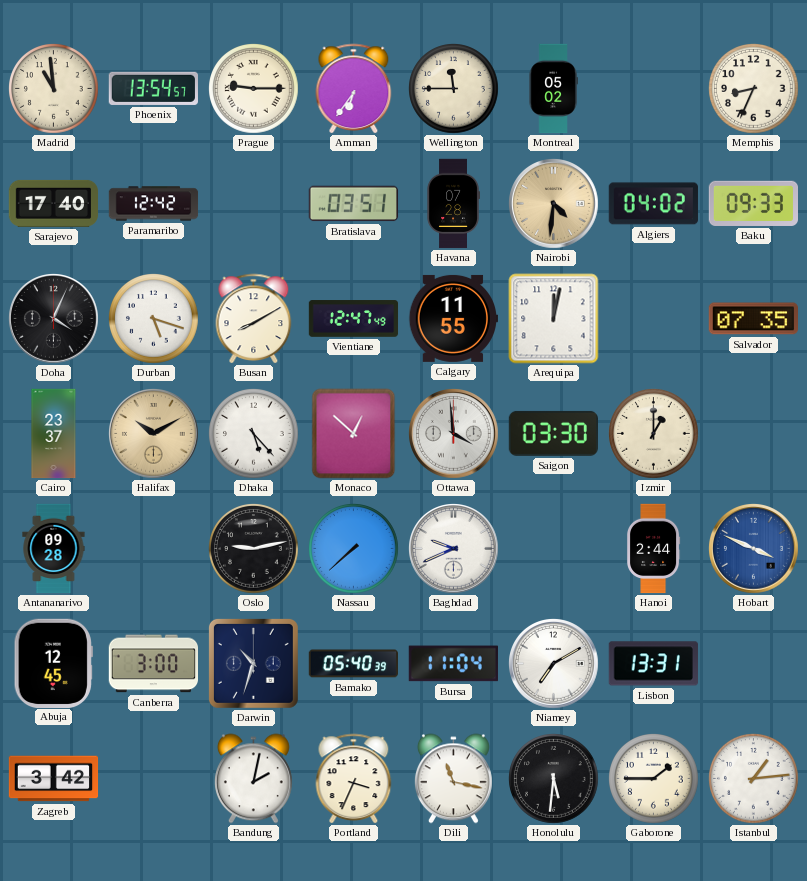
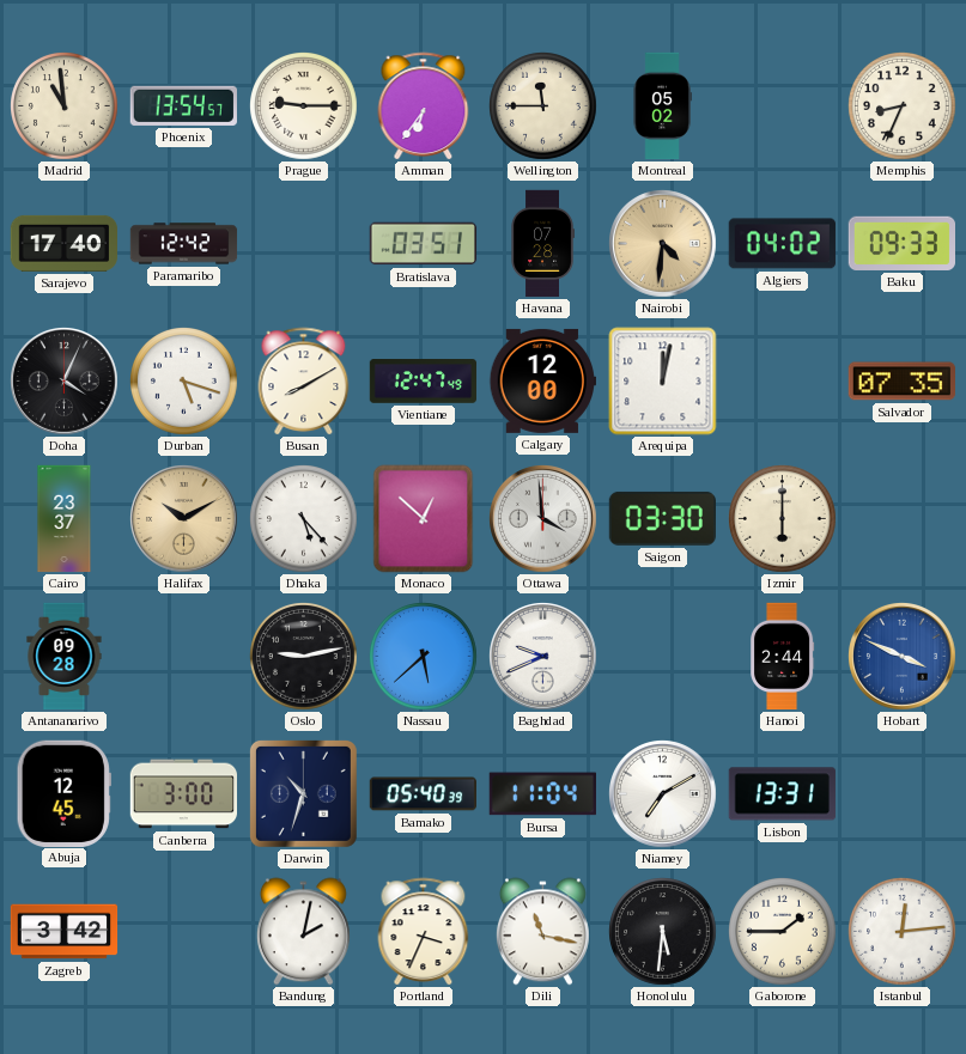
Calgary: 11:55 -> 12:00
Izmir: 1:00 -> 6:00
Nassau: 7:38 -> 5:38
Istanbul: 1:14 -> 12:14
